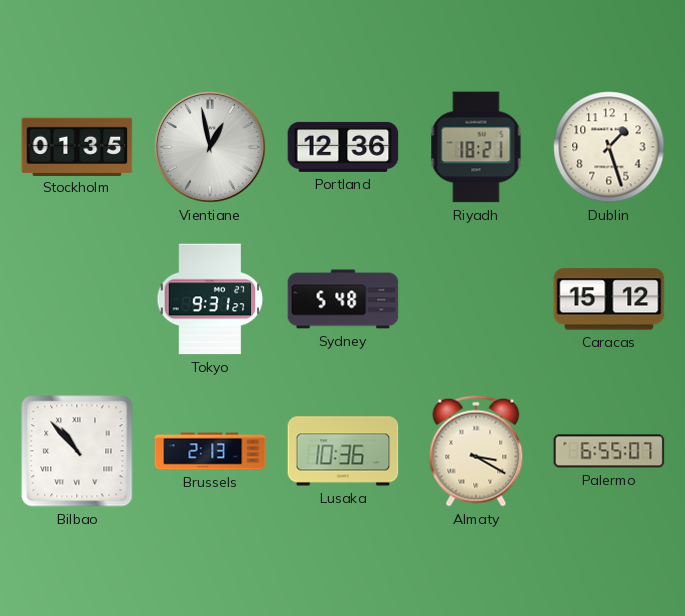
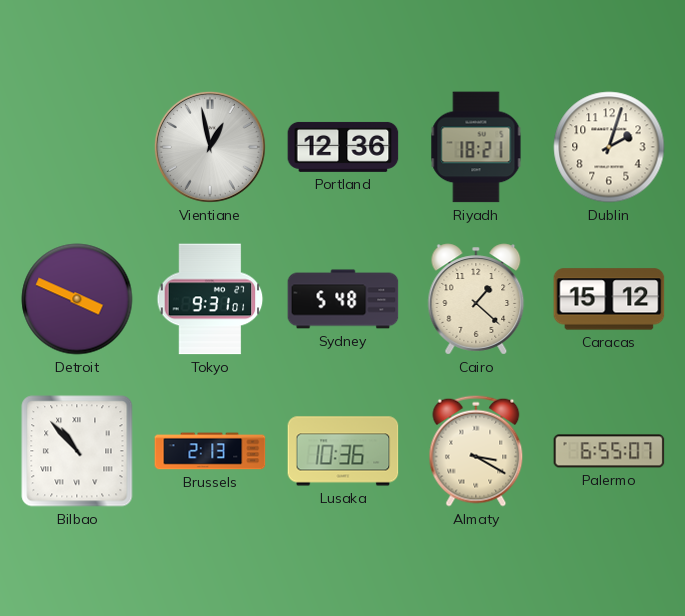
Stockholm: 01:35 -> none
Dublin: 1:27 -> 2:03
Detroit: none -> 3:49
Tokyo: 9:31:27 -> 9:31:01
Cairo: none -> 1:22
